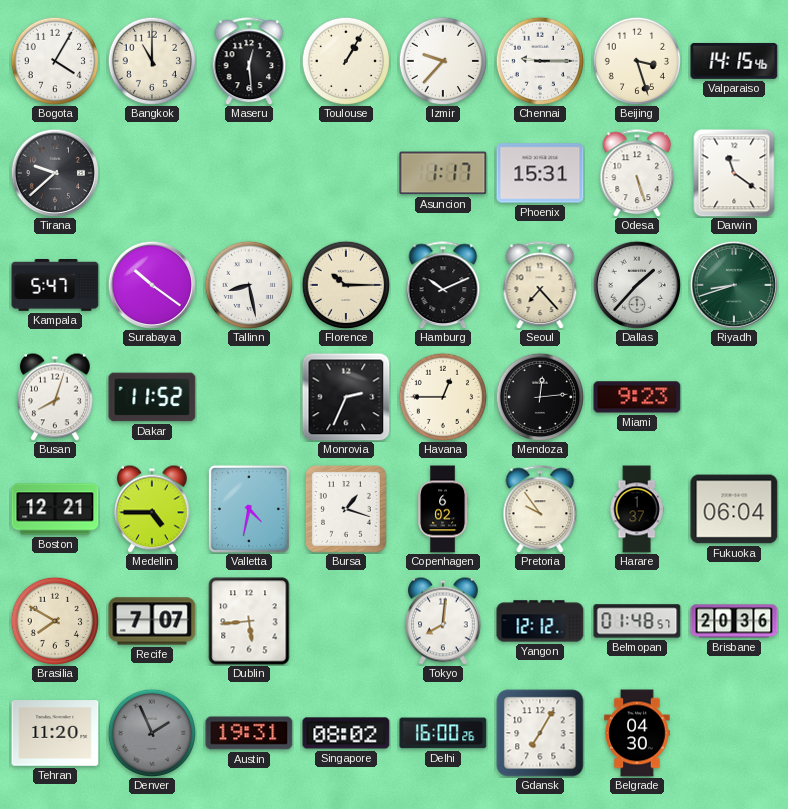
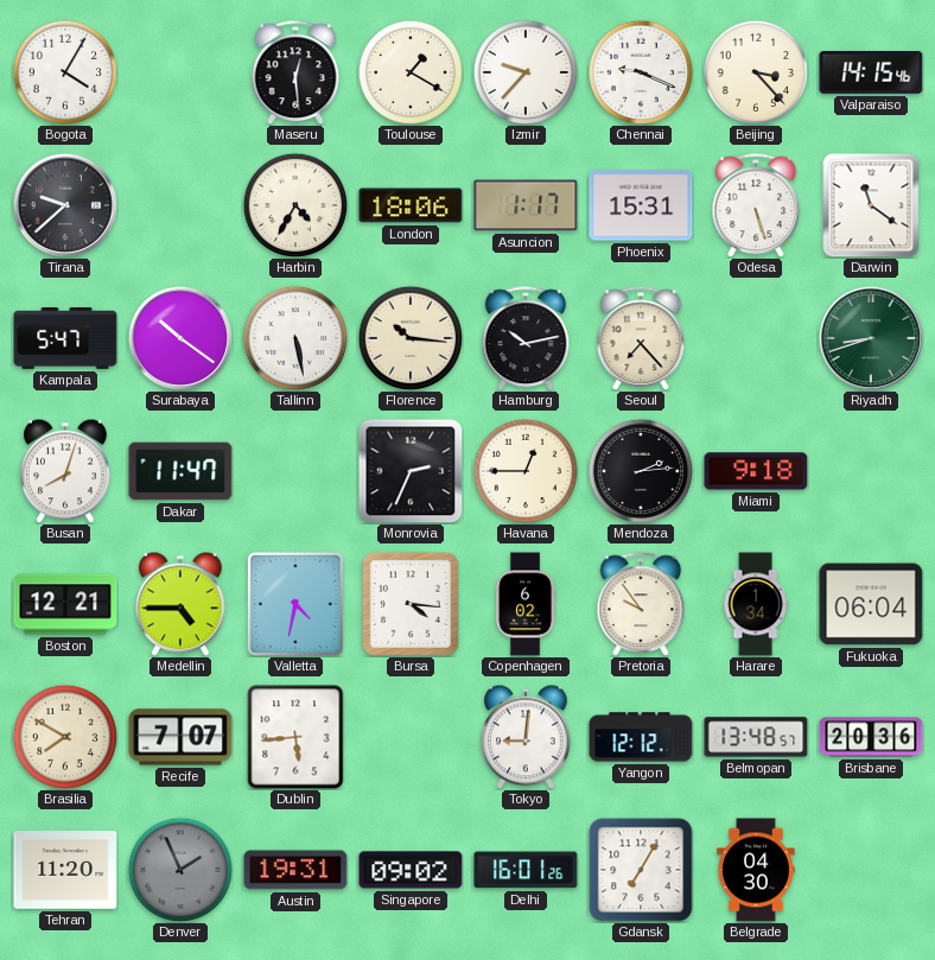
Bangkok: 11:00 -> none
Toulouse: 1:05 -> 1:20
Chennai: 9:15 -> 9:19
Beijing: 3:27 -> 3:23
Harbin: none -> 4:35
London: none -> 18:06
Tallinn: 8:28 -> 5:28
Florence: 10:15 -> 10:16
Hamburg: 10:11 -> 10:13
Dallas: 1:37 -> none
Dakar: 11:52 -> 11:47
Mendoza: 12:14 -> 2:14
Miami: 9:23 -> 9:18
Bursa: 1:18 -> 4:16
Harare: 1:37 -> 1:34
Tokyo: 8:01 -> 9:01
Belmopan: 01:48 -> 13:48
Singapore: 08:02 -> 09:02
Delhi: 16:00 -> 16:01
